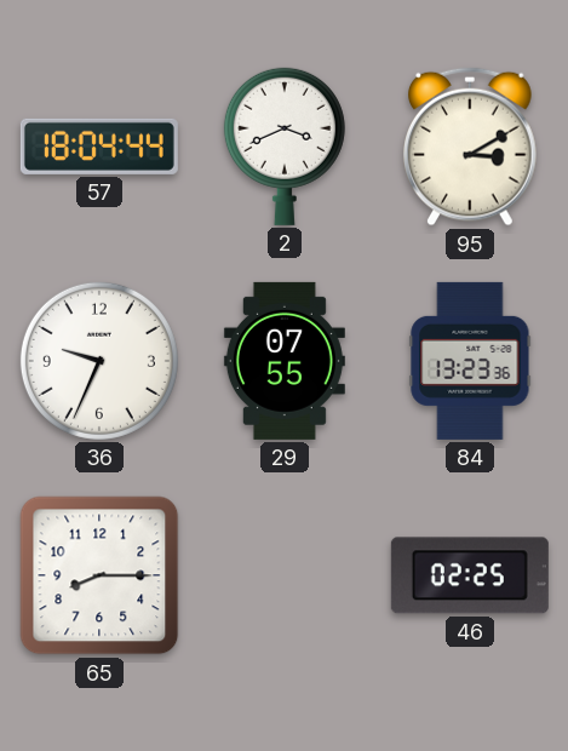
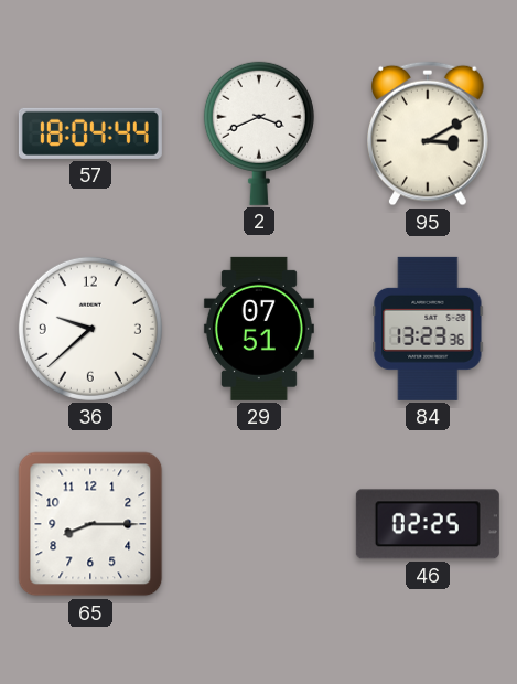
36: 9:34 -> 9:38
29: 07:55 -> 07:51
